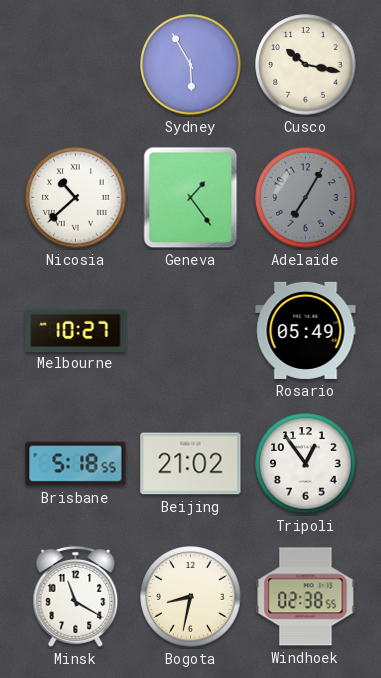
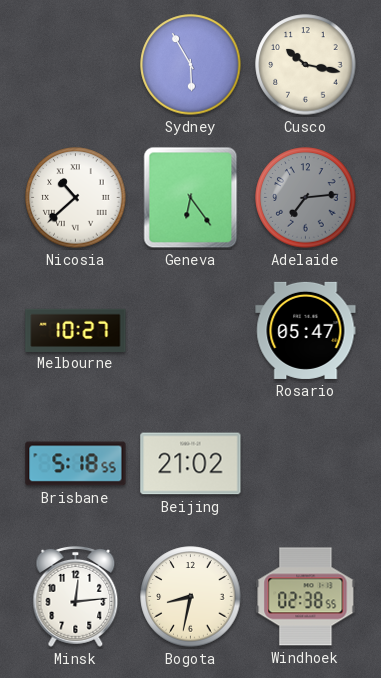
Geneva: 1:24 -> 6:24
Adelaide: 7:05 -> 7:14
Rosario: 05:49 -> 05:47
Tripoli: 12:54 -> none
Minsk: 11:20 -> 12:14
